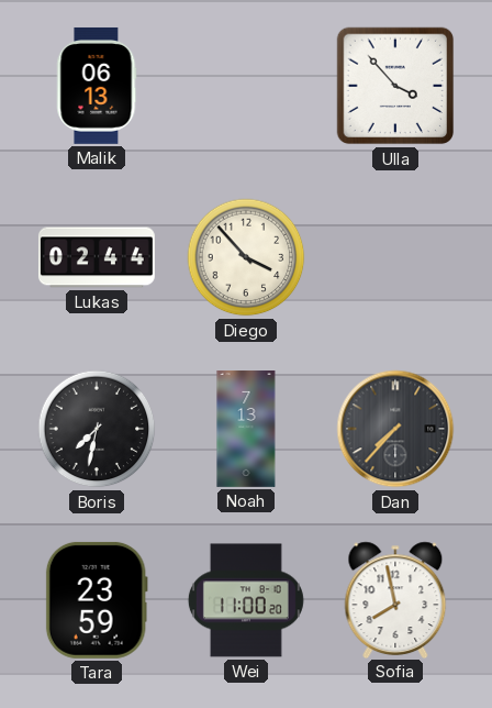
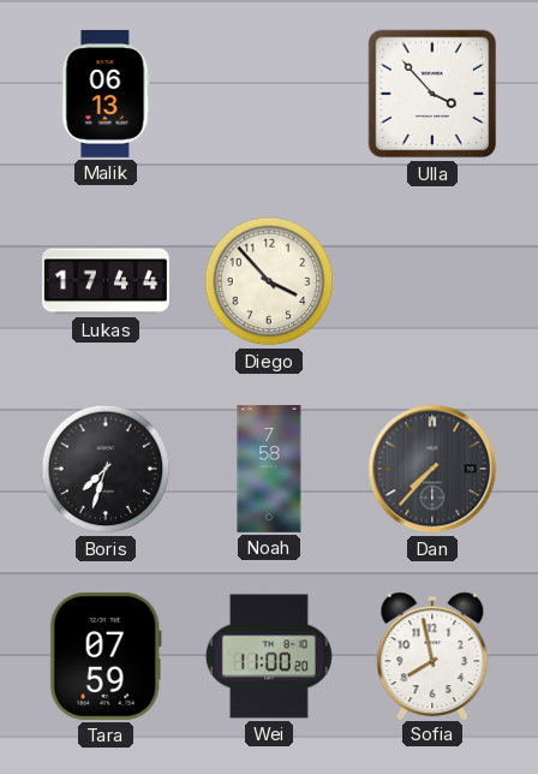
Lukas: 02:44 -> 17:44
Boris: 7:32 -> 7:33
Noah: 7:13 -> 7:58
Tara: 23:59 -> 07:59
